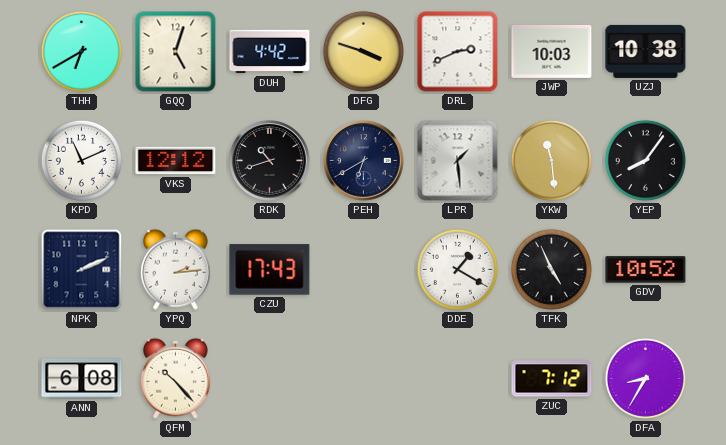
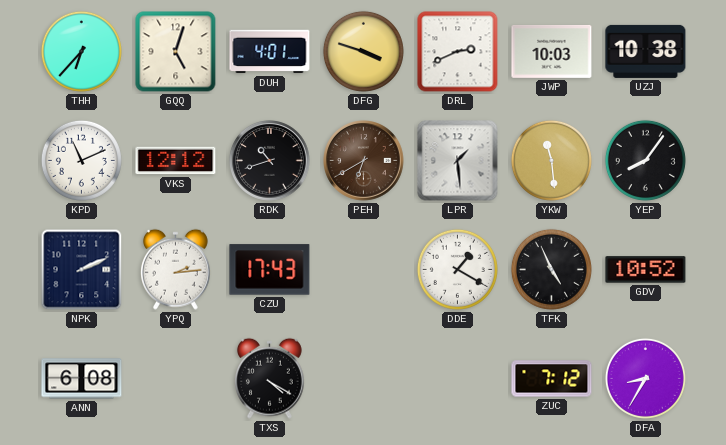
THH: 6:40 -> 6:37
DUH: 4:42 -> 4:01
PEH dial: navy -> brown
QFM: 10:23 -> none
TXS: none -> 4:20
